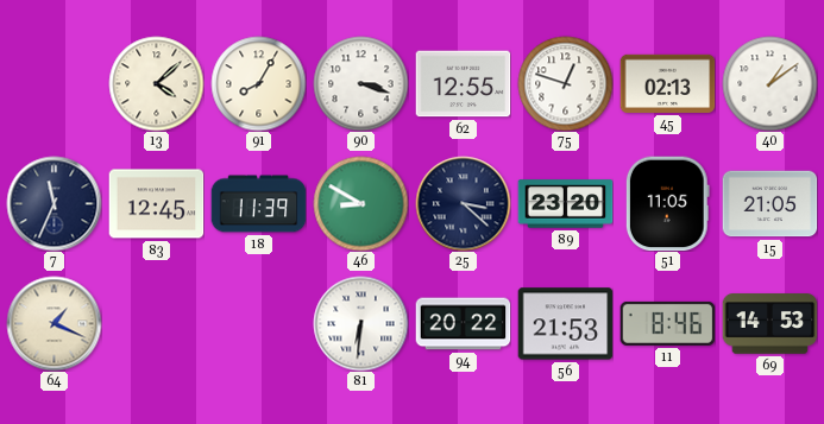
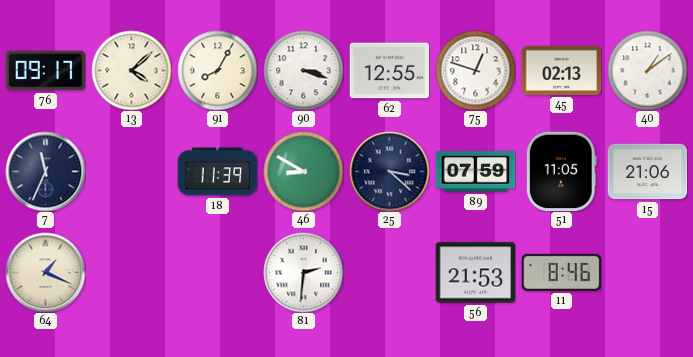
76: none -> 09:17
83: 12:45 -> none
89: 23:20 -> 07:59
15: 21:05 -> 21:06
81: 6:31 -> 2:31
94: 20:22 -> none
69: 14:53 -> none
